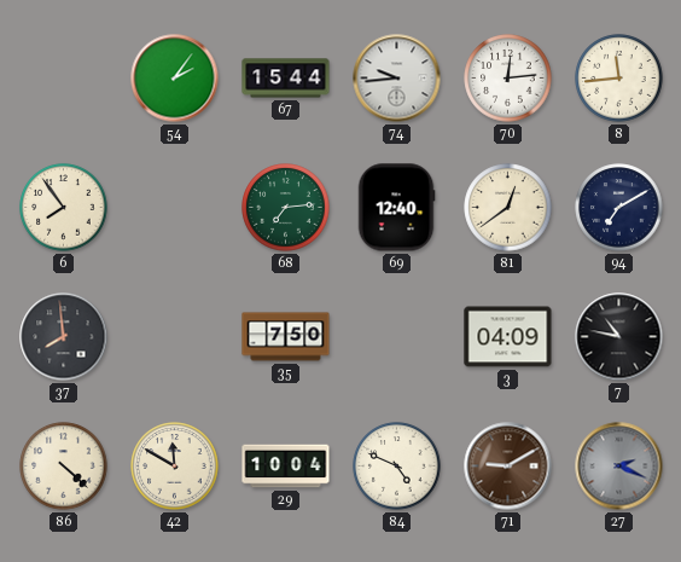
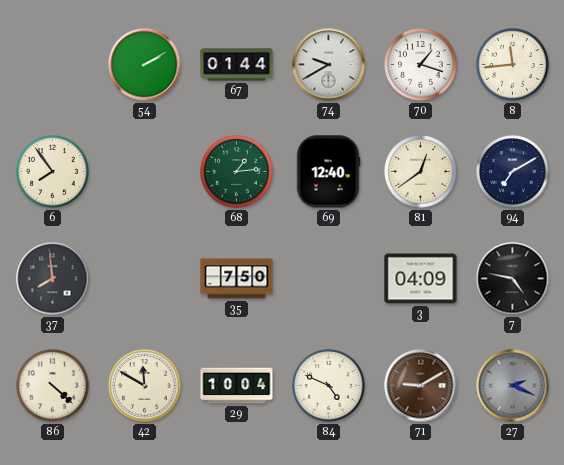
54: 2:06 -> 2:10
67: 15:44 -> 01:44
74: 9:44 -> 9:40
70: 12:14 -> 1:18
68: 7:14 -> 1:14
7: 10:47 -> 4:47
